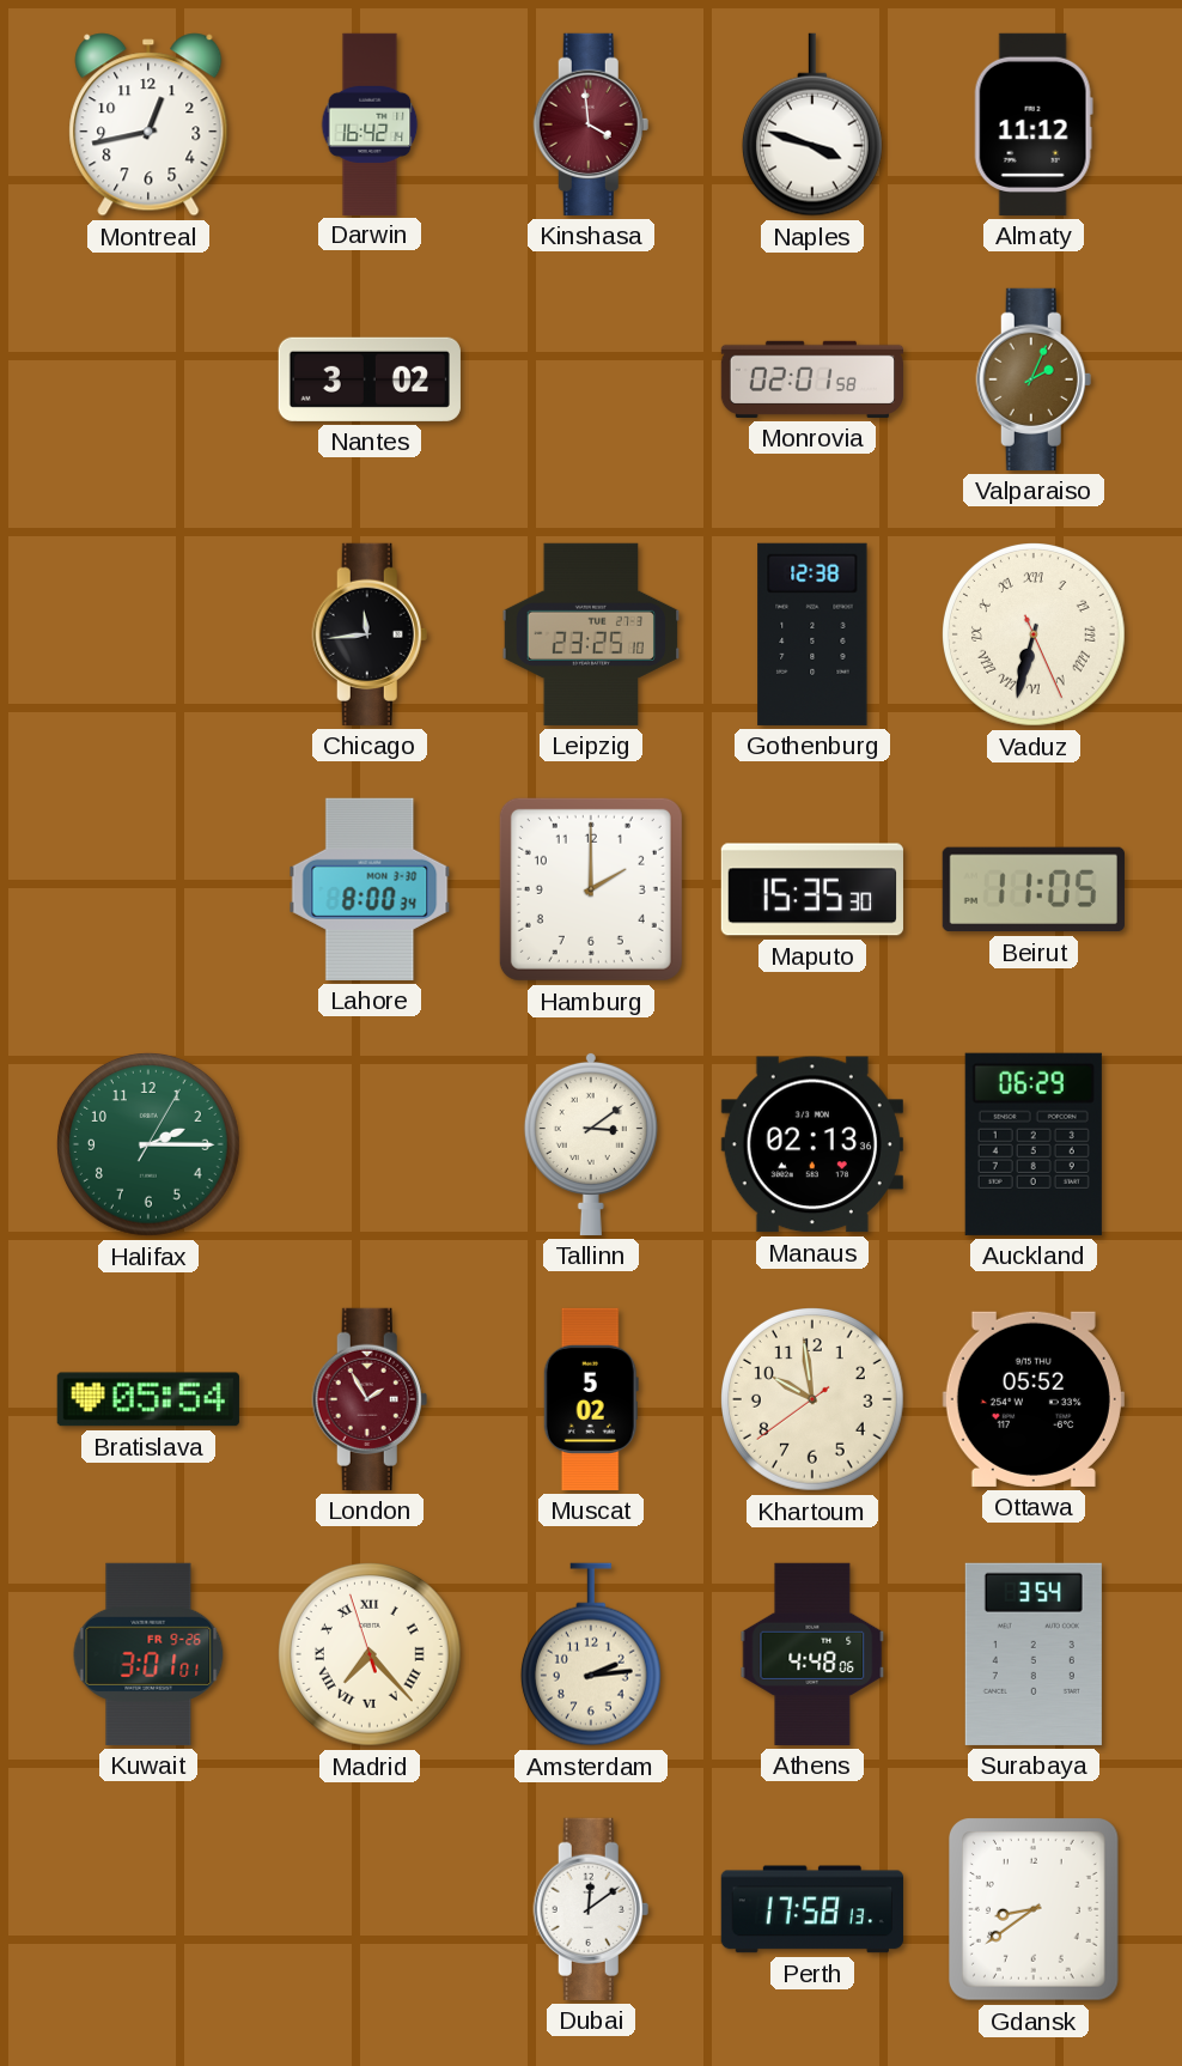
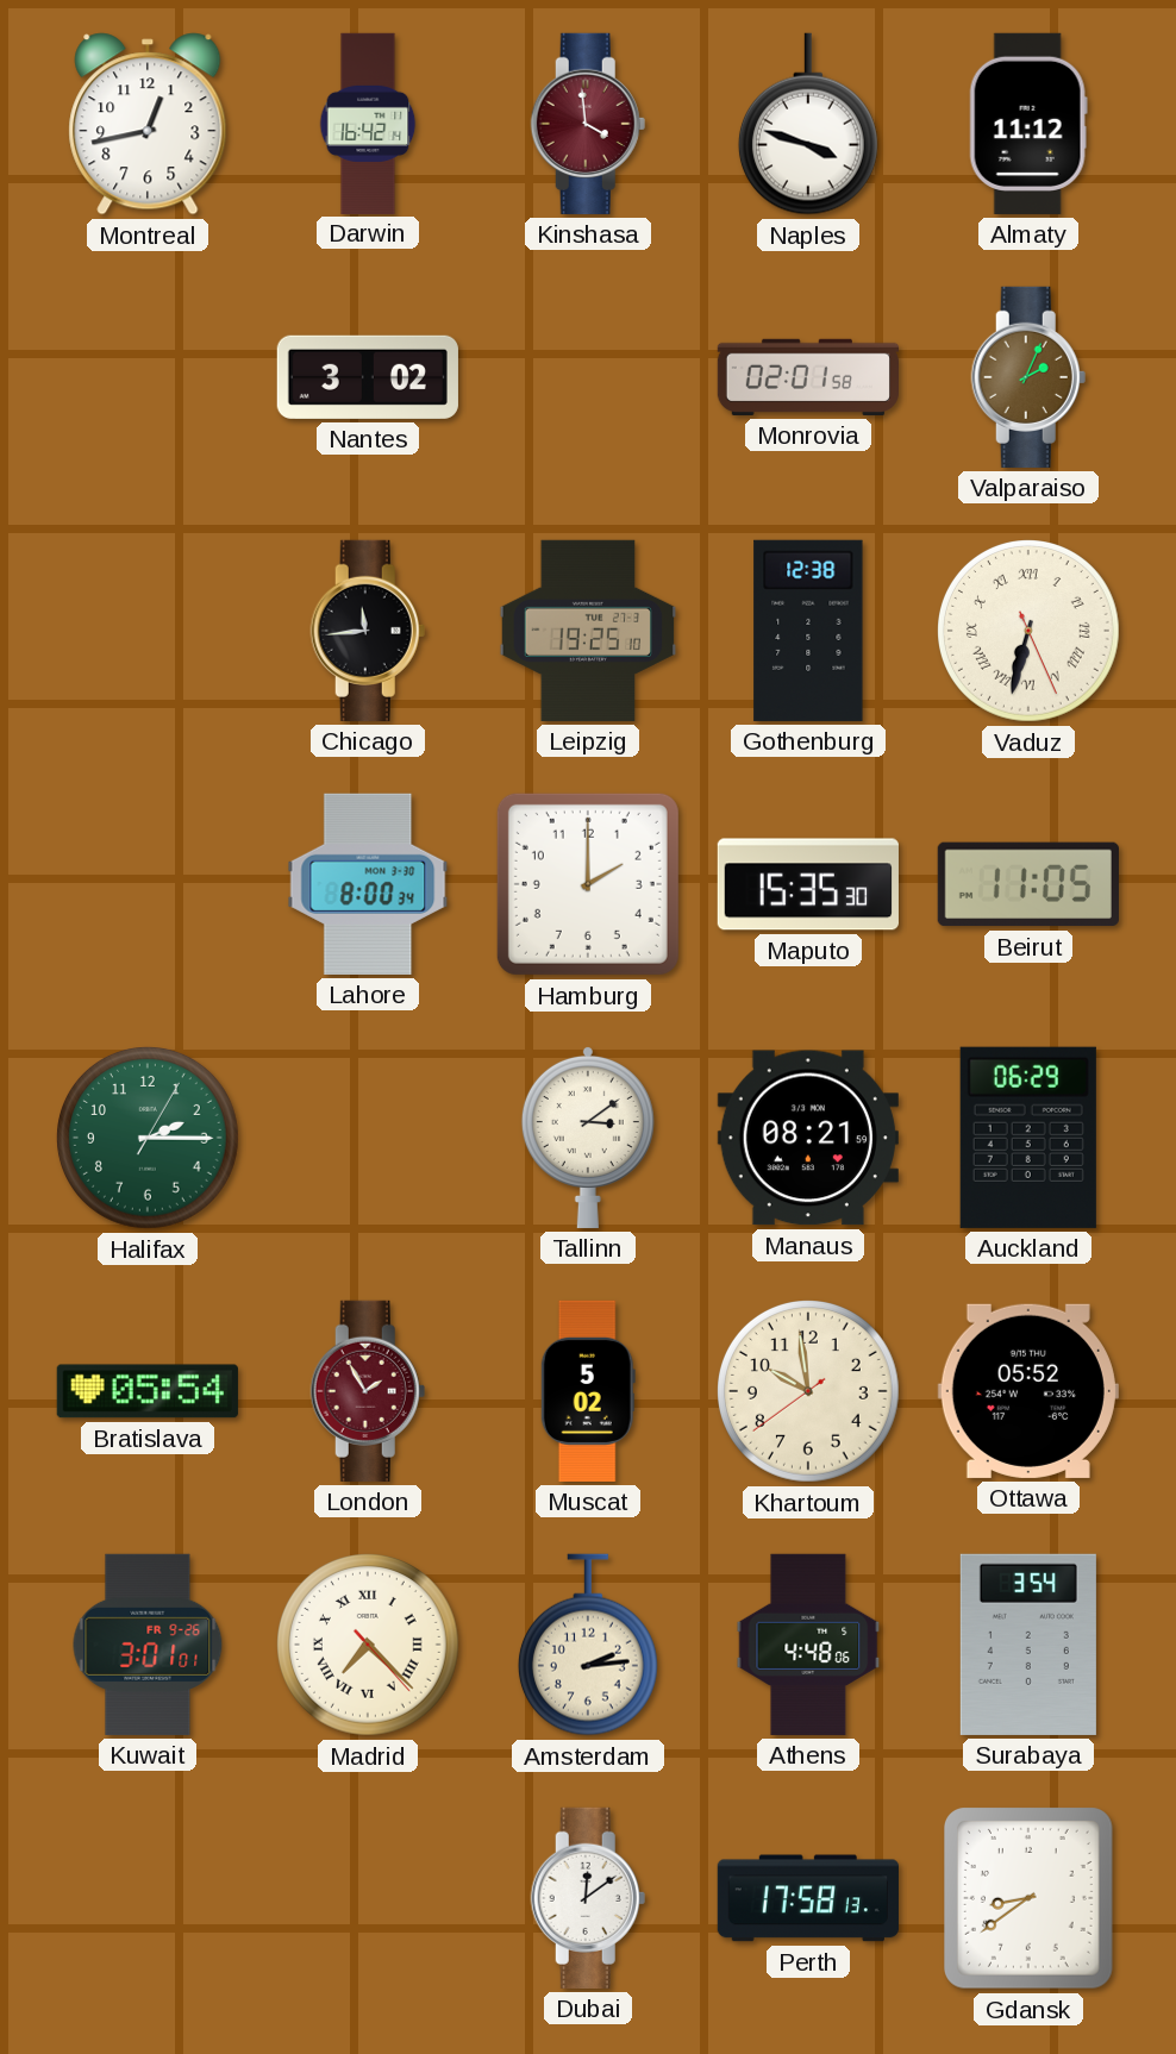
Leipzig: 23:25 -> 19:25
Manaus: 02:13 -> 08:21
Madrid: 7:22:57 -> 7:22:23
